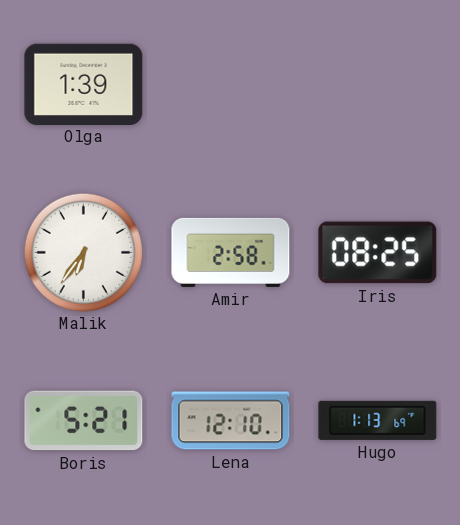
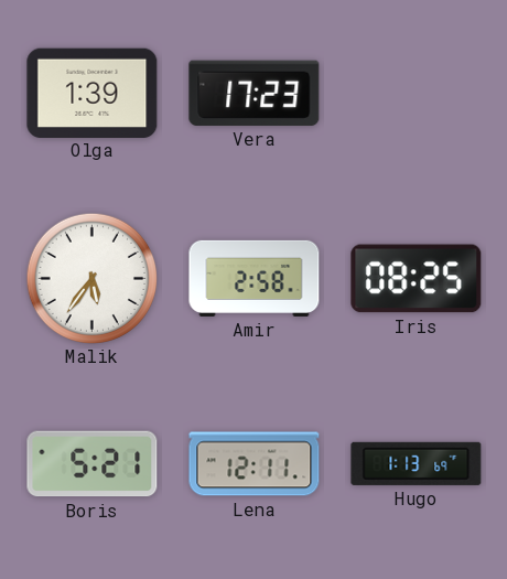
Vera: none -> 17:23
Malik: 6:36 -> 5:36
Lena: 12:10 -> 12:11
